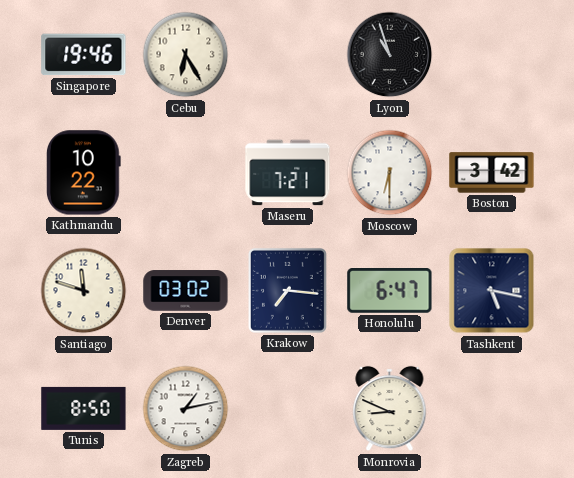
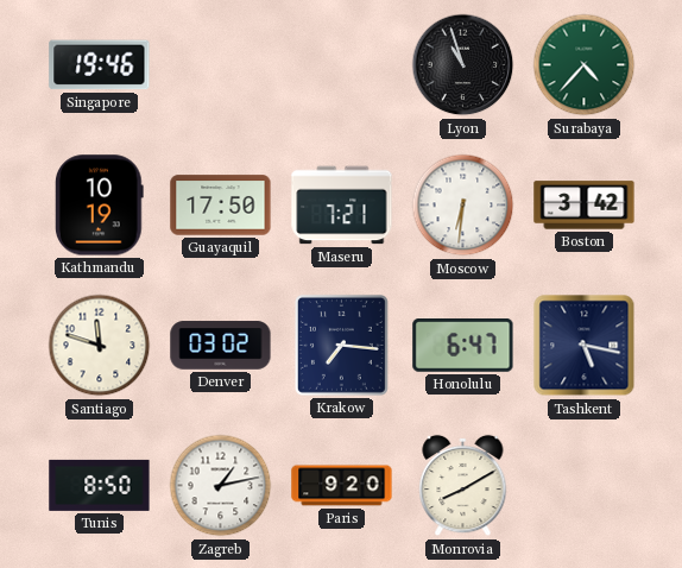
Cebu: 6:25 -> none
Surabaya: none -> 4:37
Kathmandu: 10:22 -> 10:19
Guayaquil: none -> 17:50
Moscow: 6:30 -> 6:31
Paris: none -> 9:20
Monrovia: 8:49 -> 8:10
